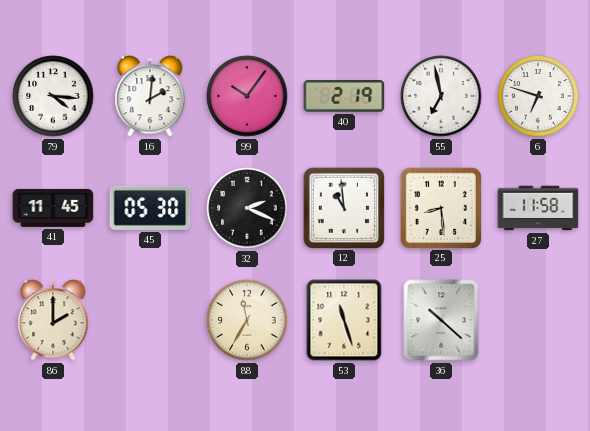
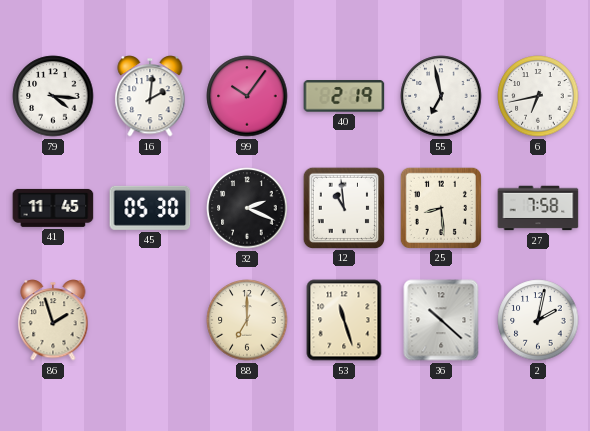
6: 6:48 -> 6:43
27: 11:58 -> 7:58
86: 2:00 -> 1:57
88: 11:35 -> 7:00
2: none -> 2:02
